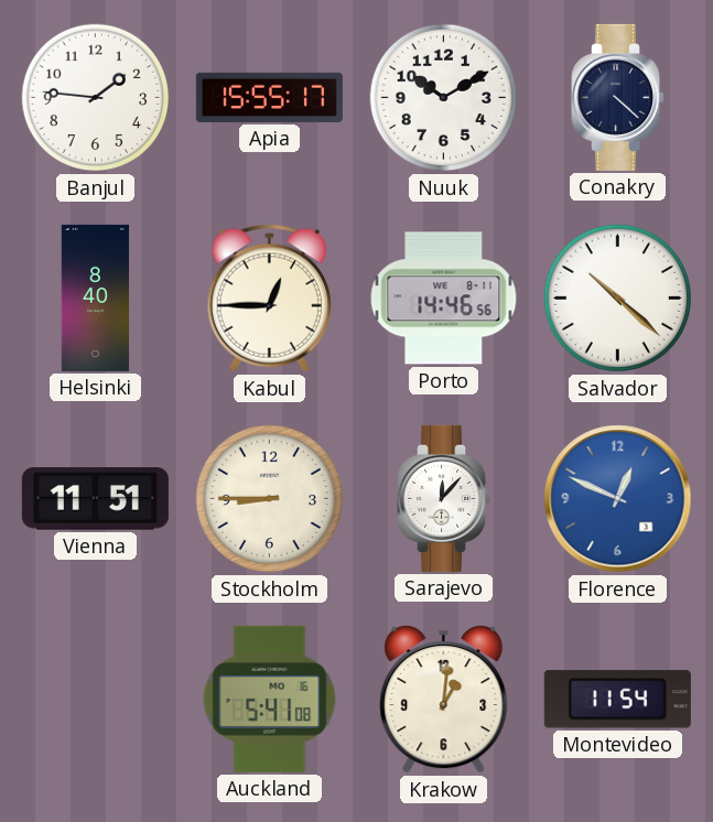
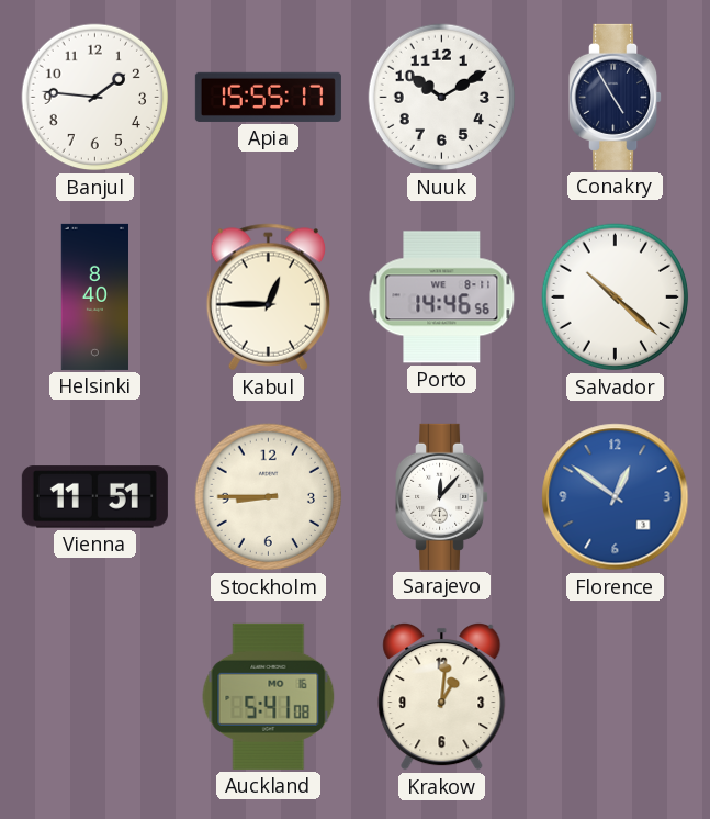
Conakry: 4:22 -> 4:55
Florence: 12:49 -> 12:51
Montevideo: 11:54 -> none
